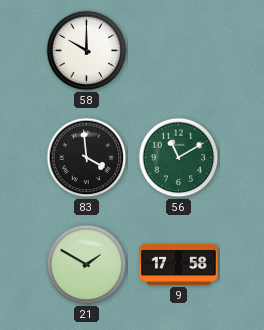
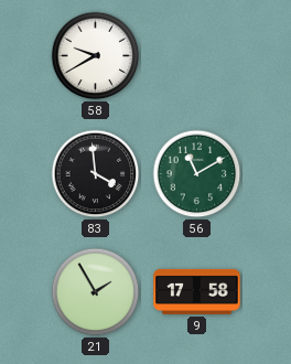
58: 10:00 -> 9:40
21: 1:50 -> 1:55
